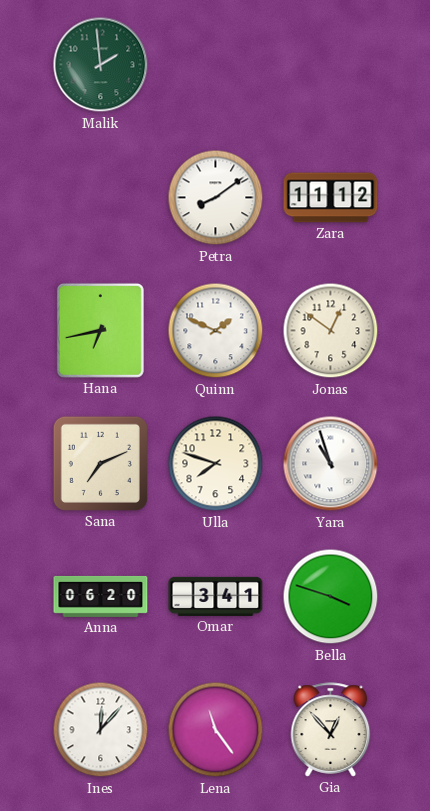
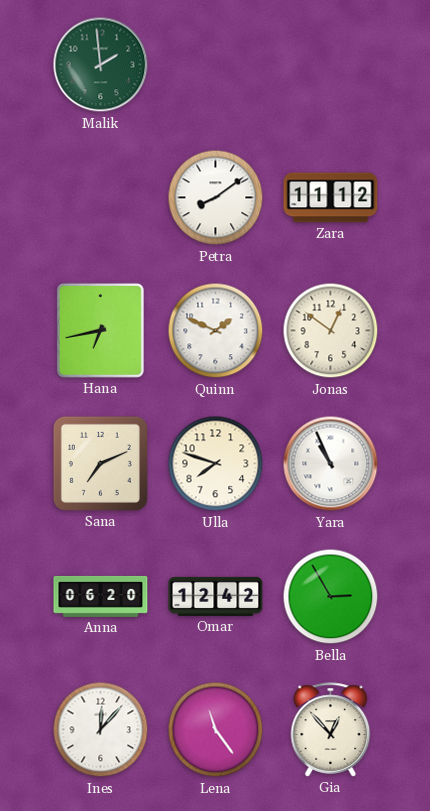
Yara: 10:57 -> 10:56
Omar: 3:41 -> 12:42
Bella: 3:48 -> 2:55
